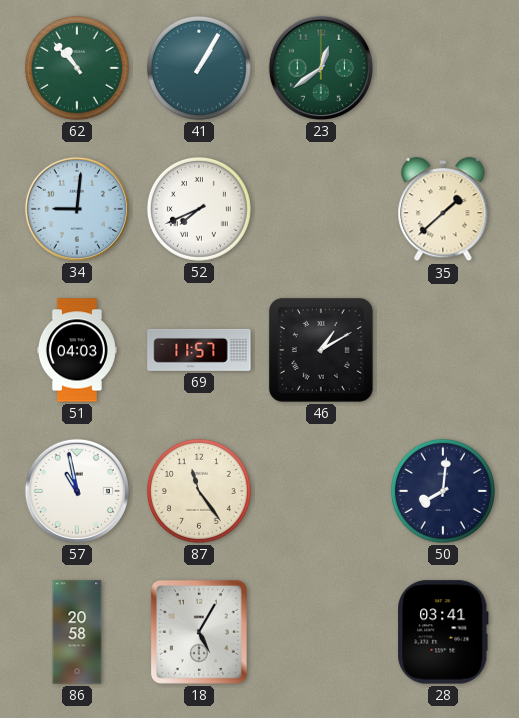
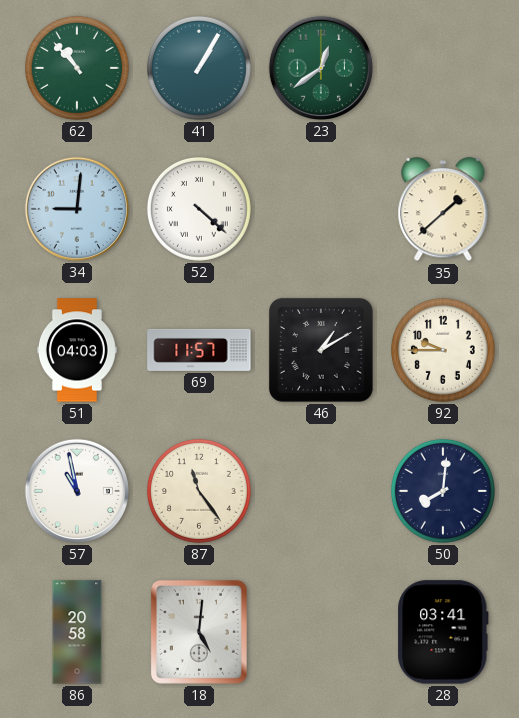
52: 7:41 -> 4:22
92: none -> 9:45
18: 5:05 -> 5:01
